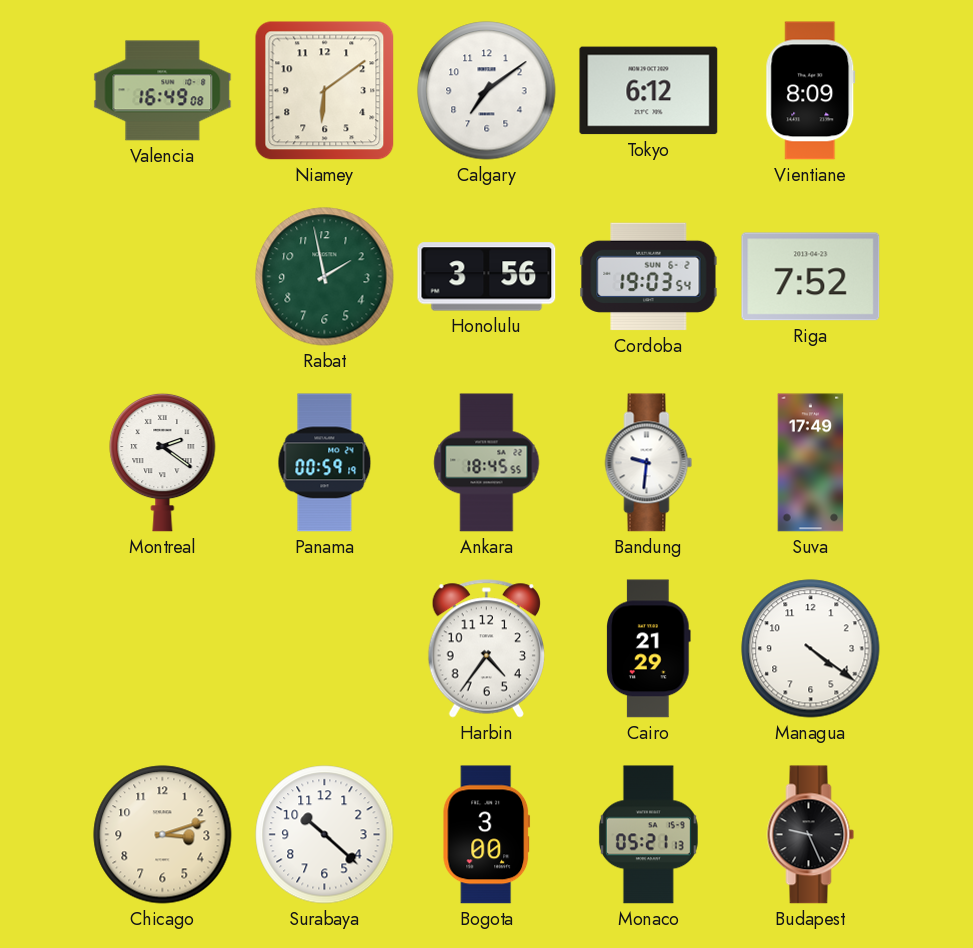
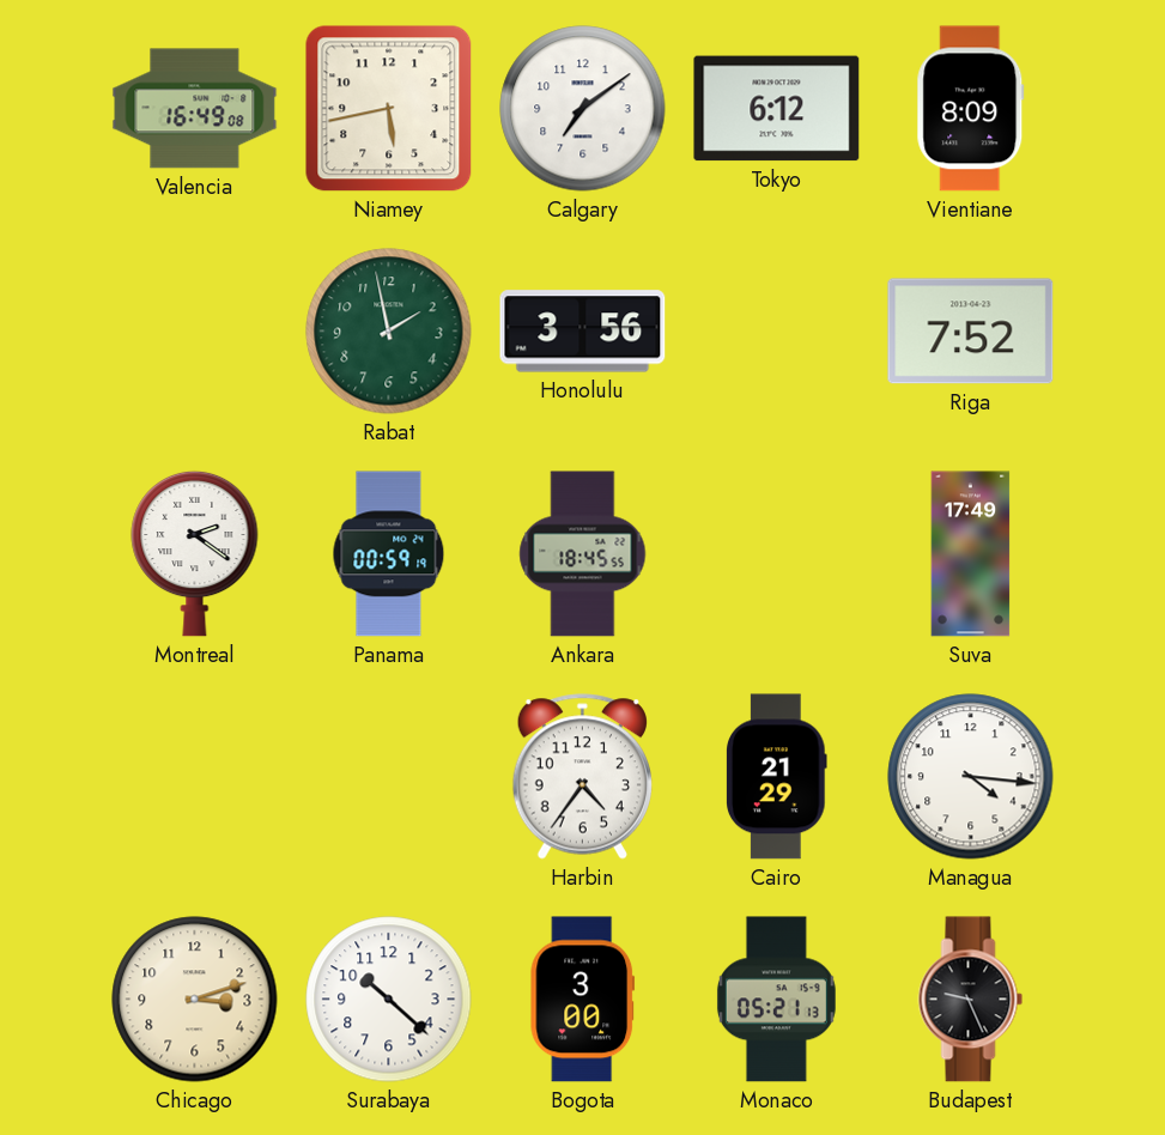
Niamey: 6:09 -> 5:43
Cordoba: 19:03 -> none
Bandung: 9:31 -> none
Managua: 4:21 -> 4:16
